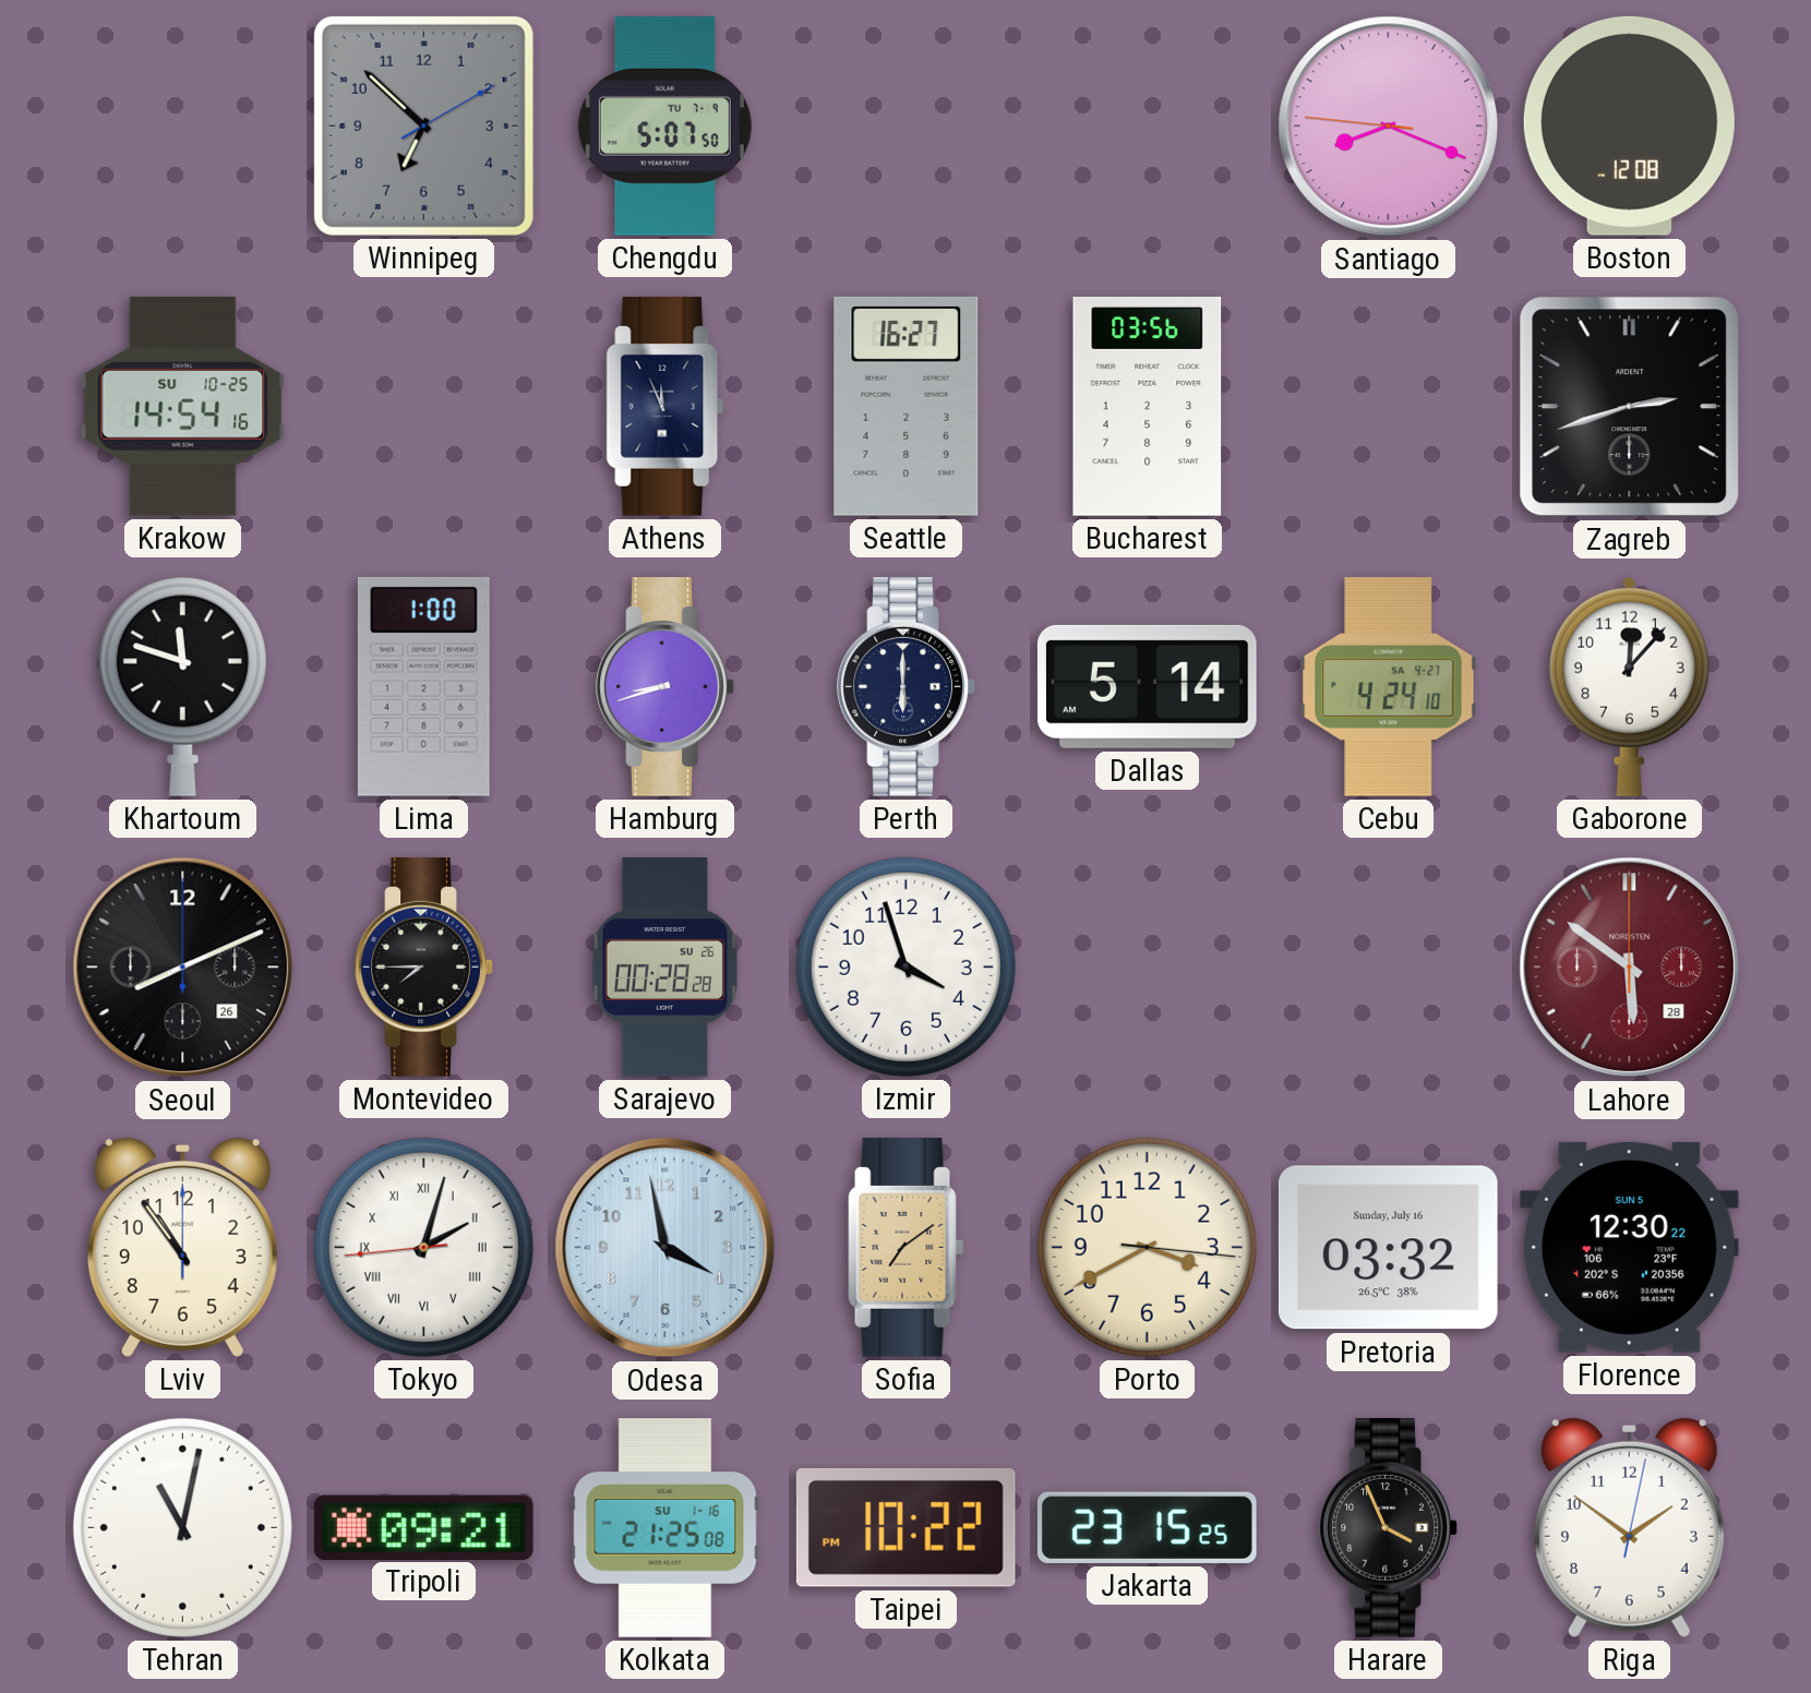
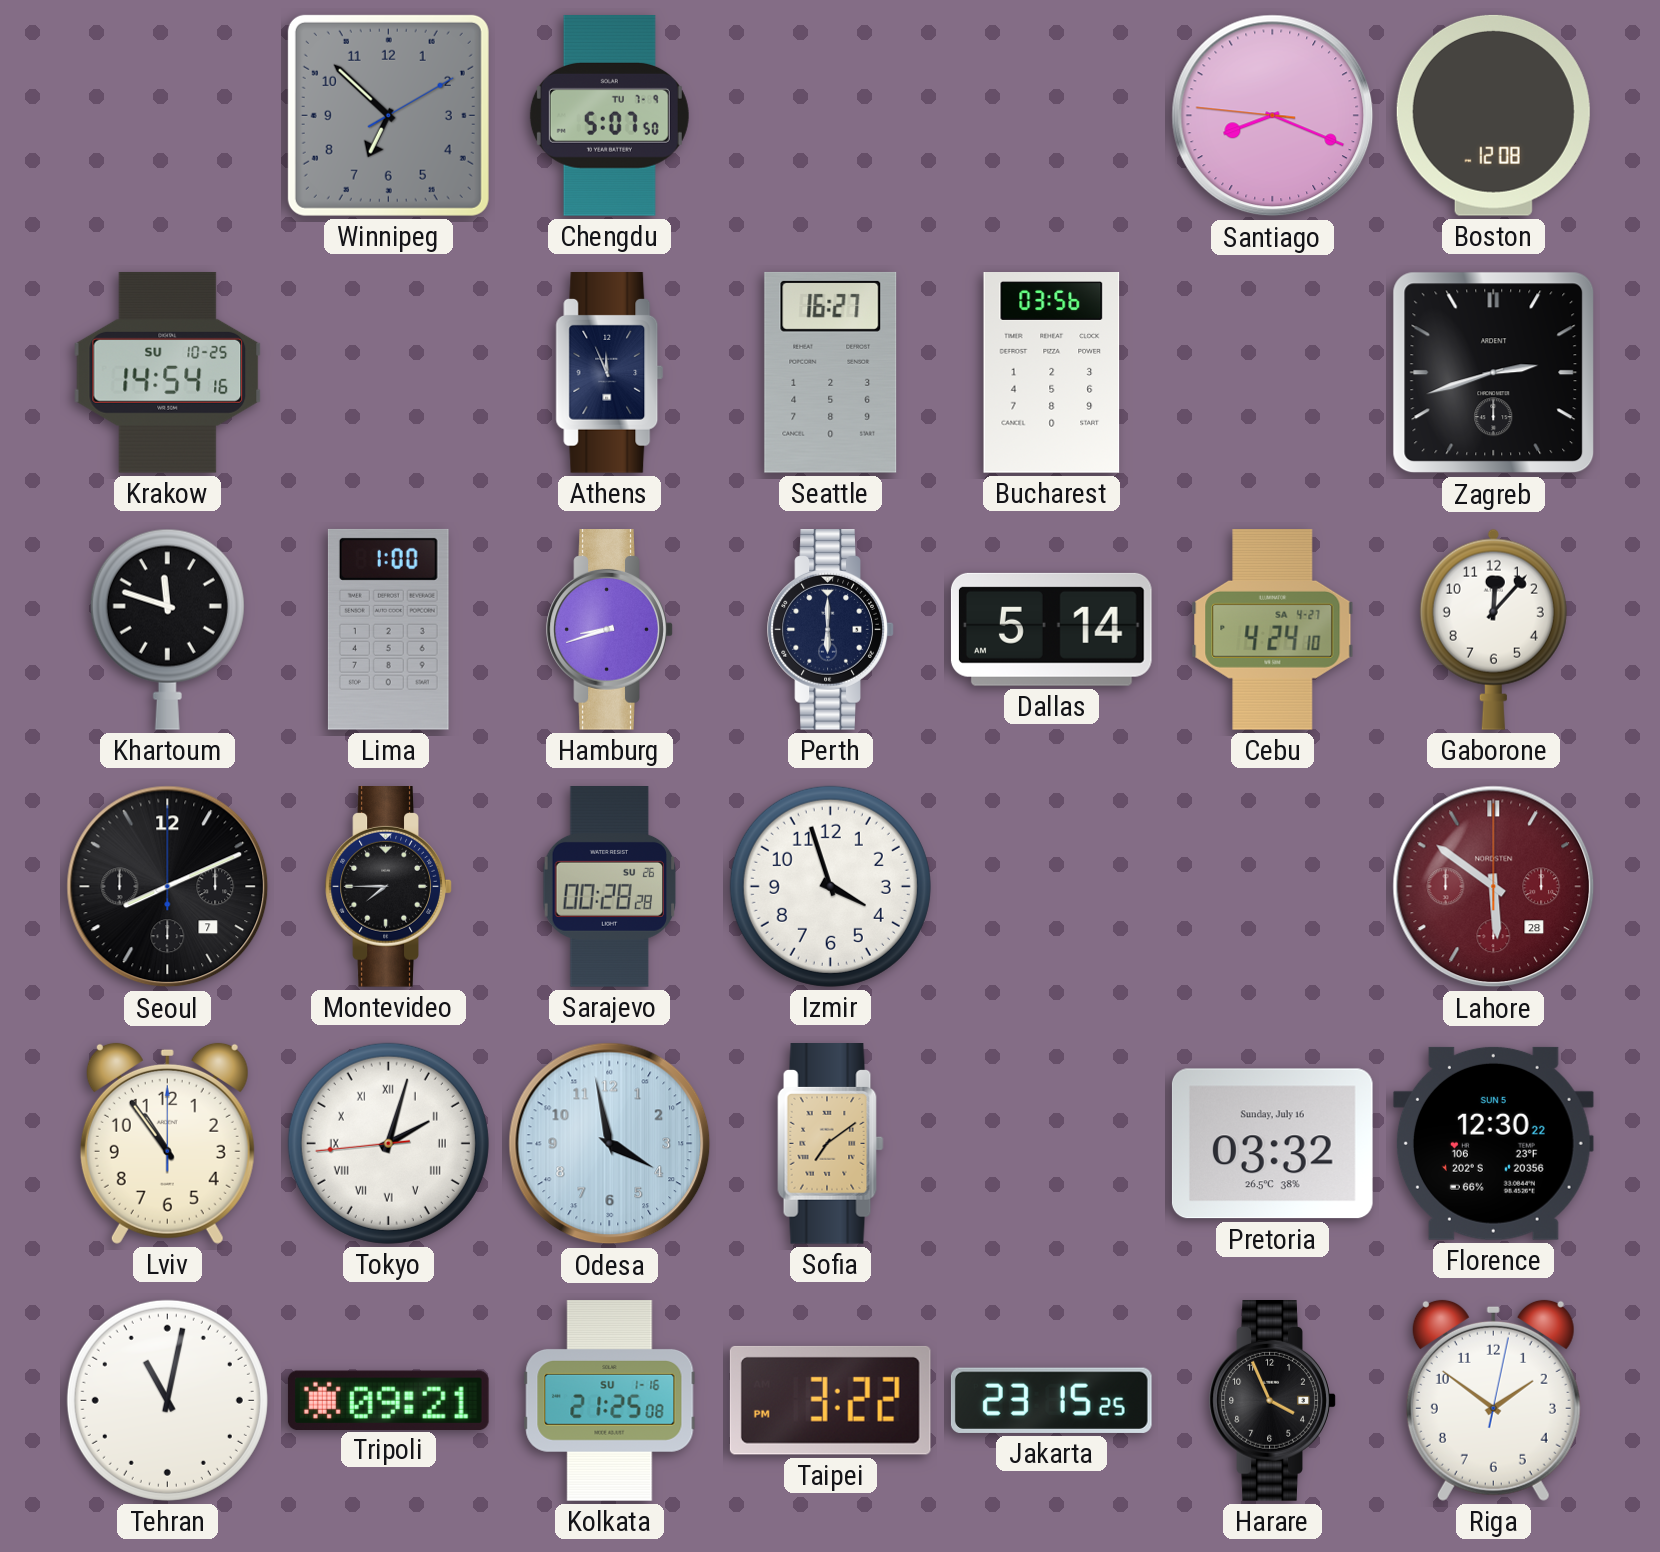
Seoul date: 26 -> 7
Porto: 3:40 -> none
Taipei: 10:22 -> 3:22
